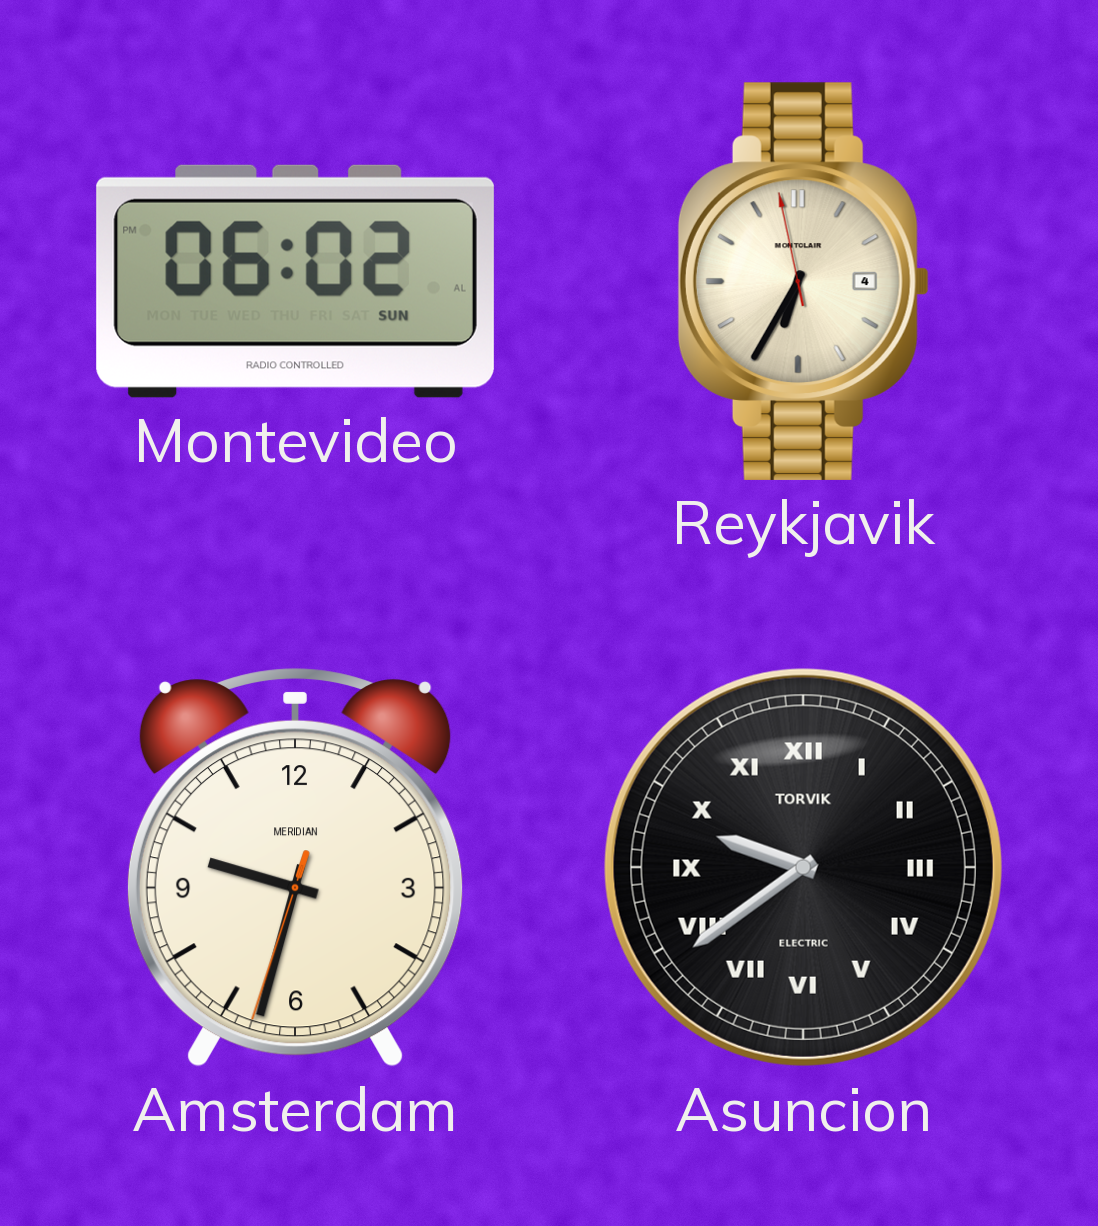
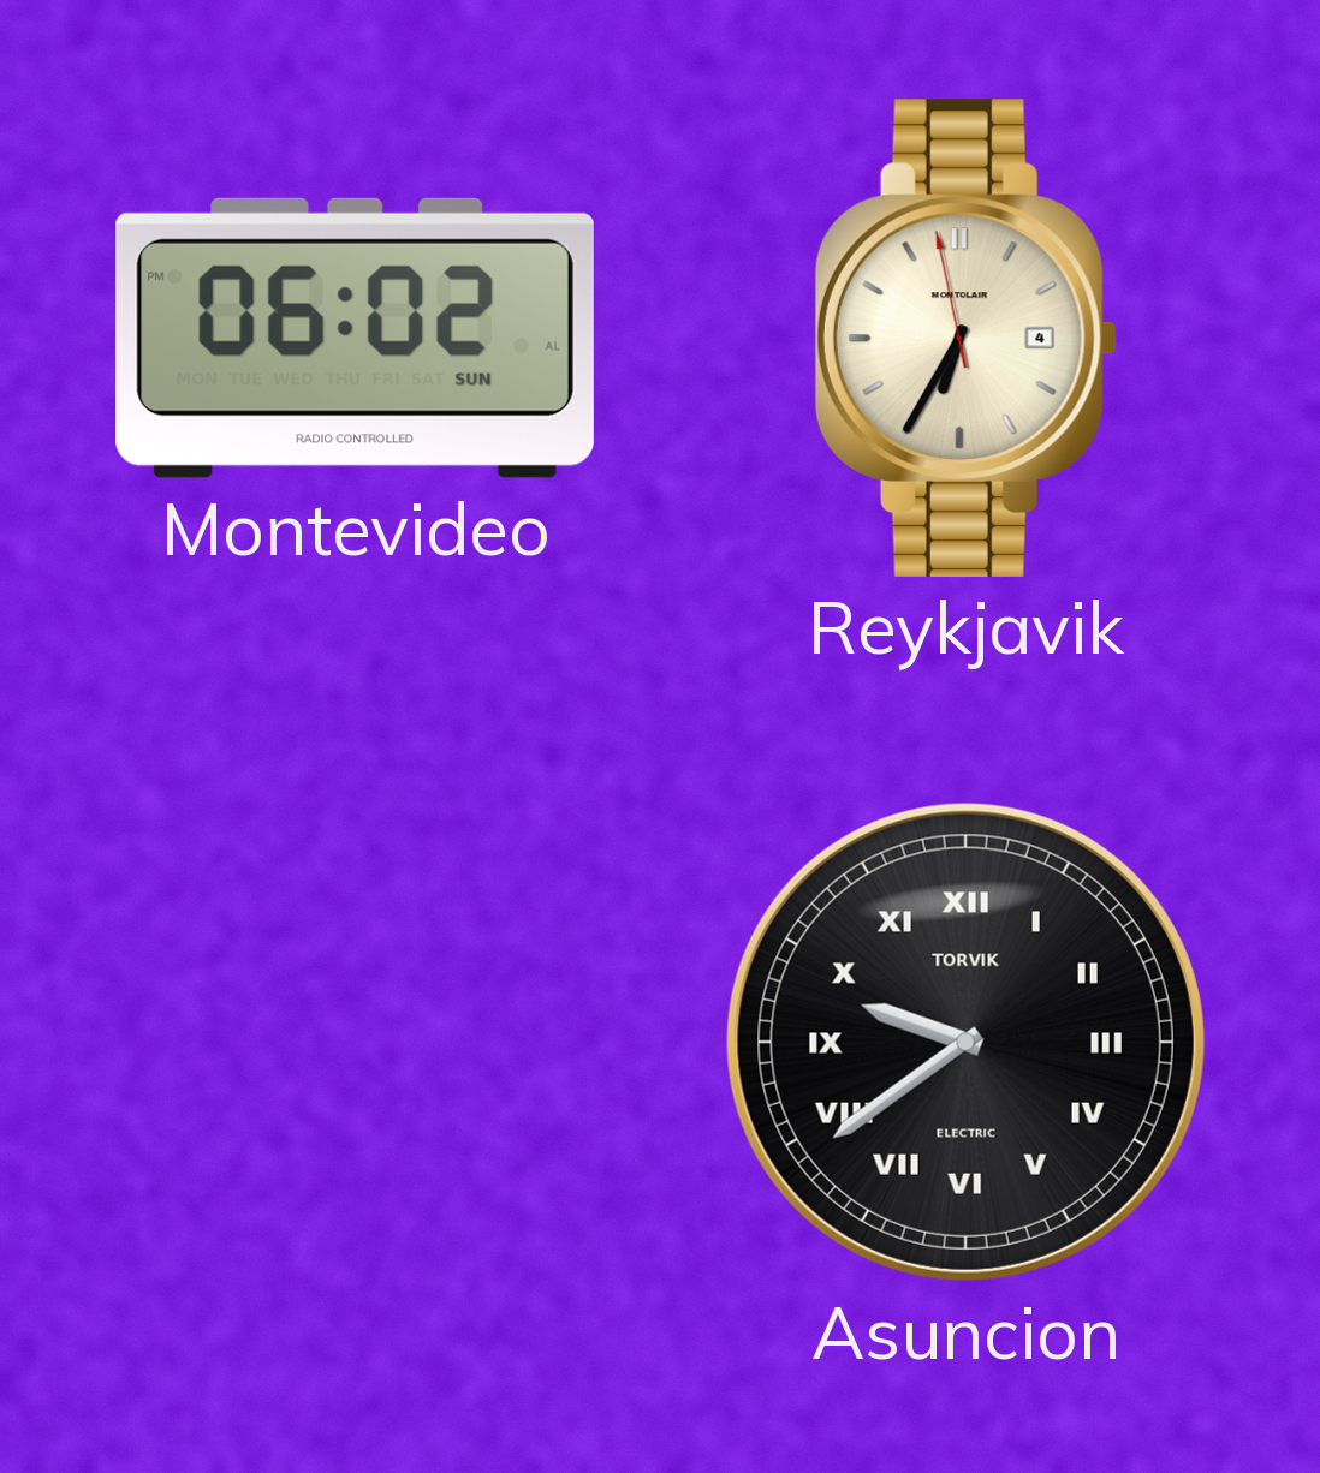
Amsterdam: 9:32 -> none
